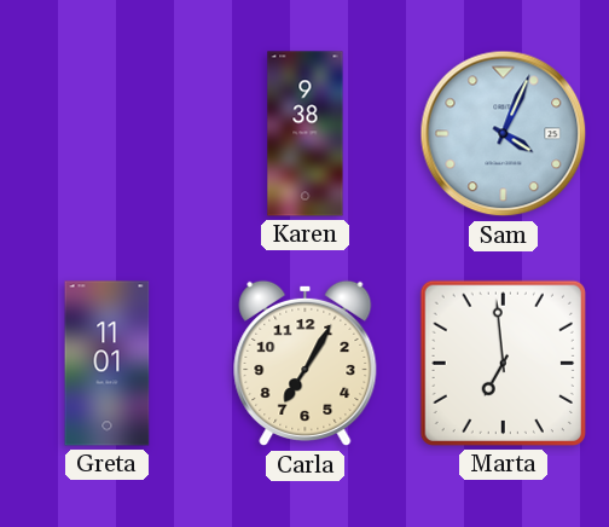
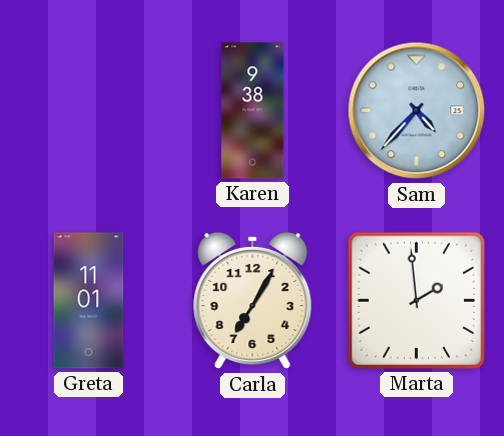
Sam: 4:04 -> 4:37
Marta: 6:59 -> 1:59
